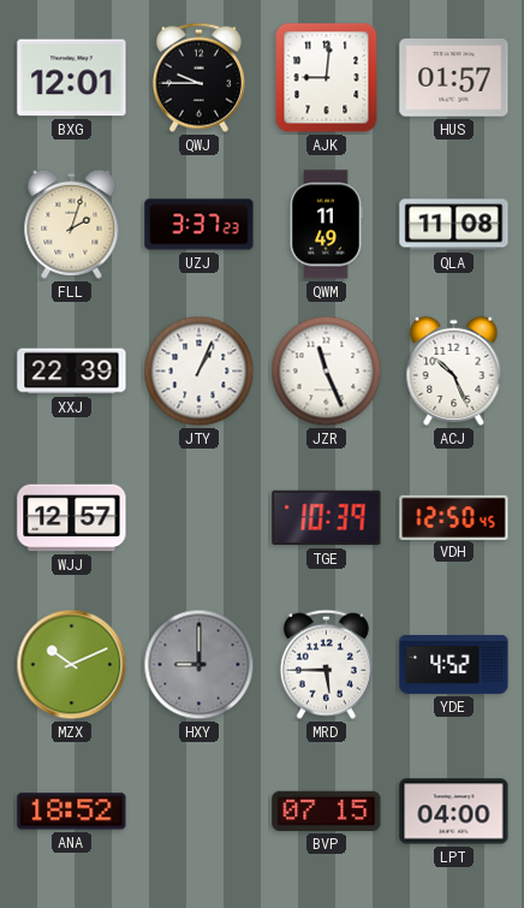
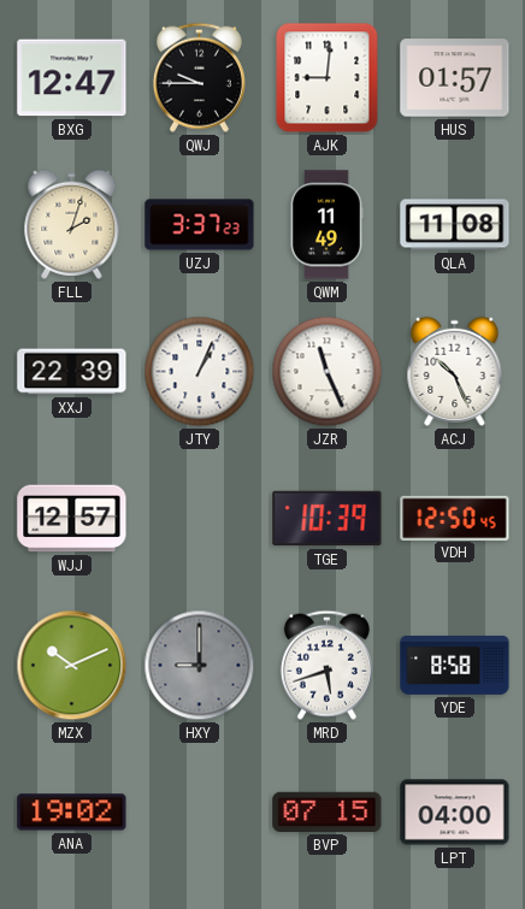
BXG: 12:01 -> 12:47
MRD: 5:45 -> 5:42
YDE: 4:52 -> 8:58
ANA: 18:52 -> 19:02
